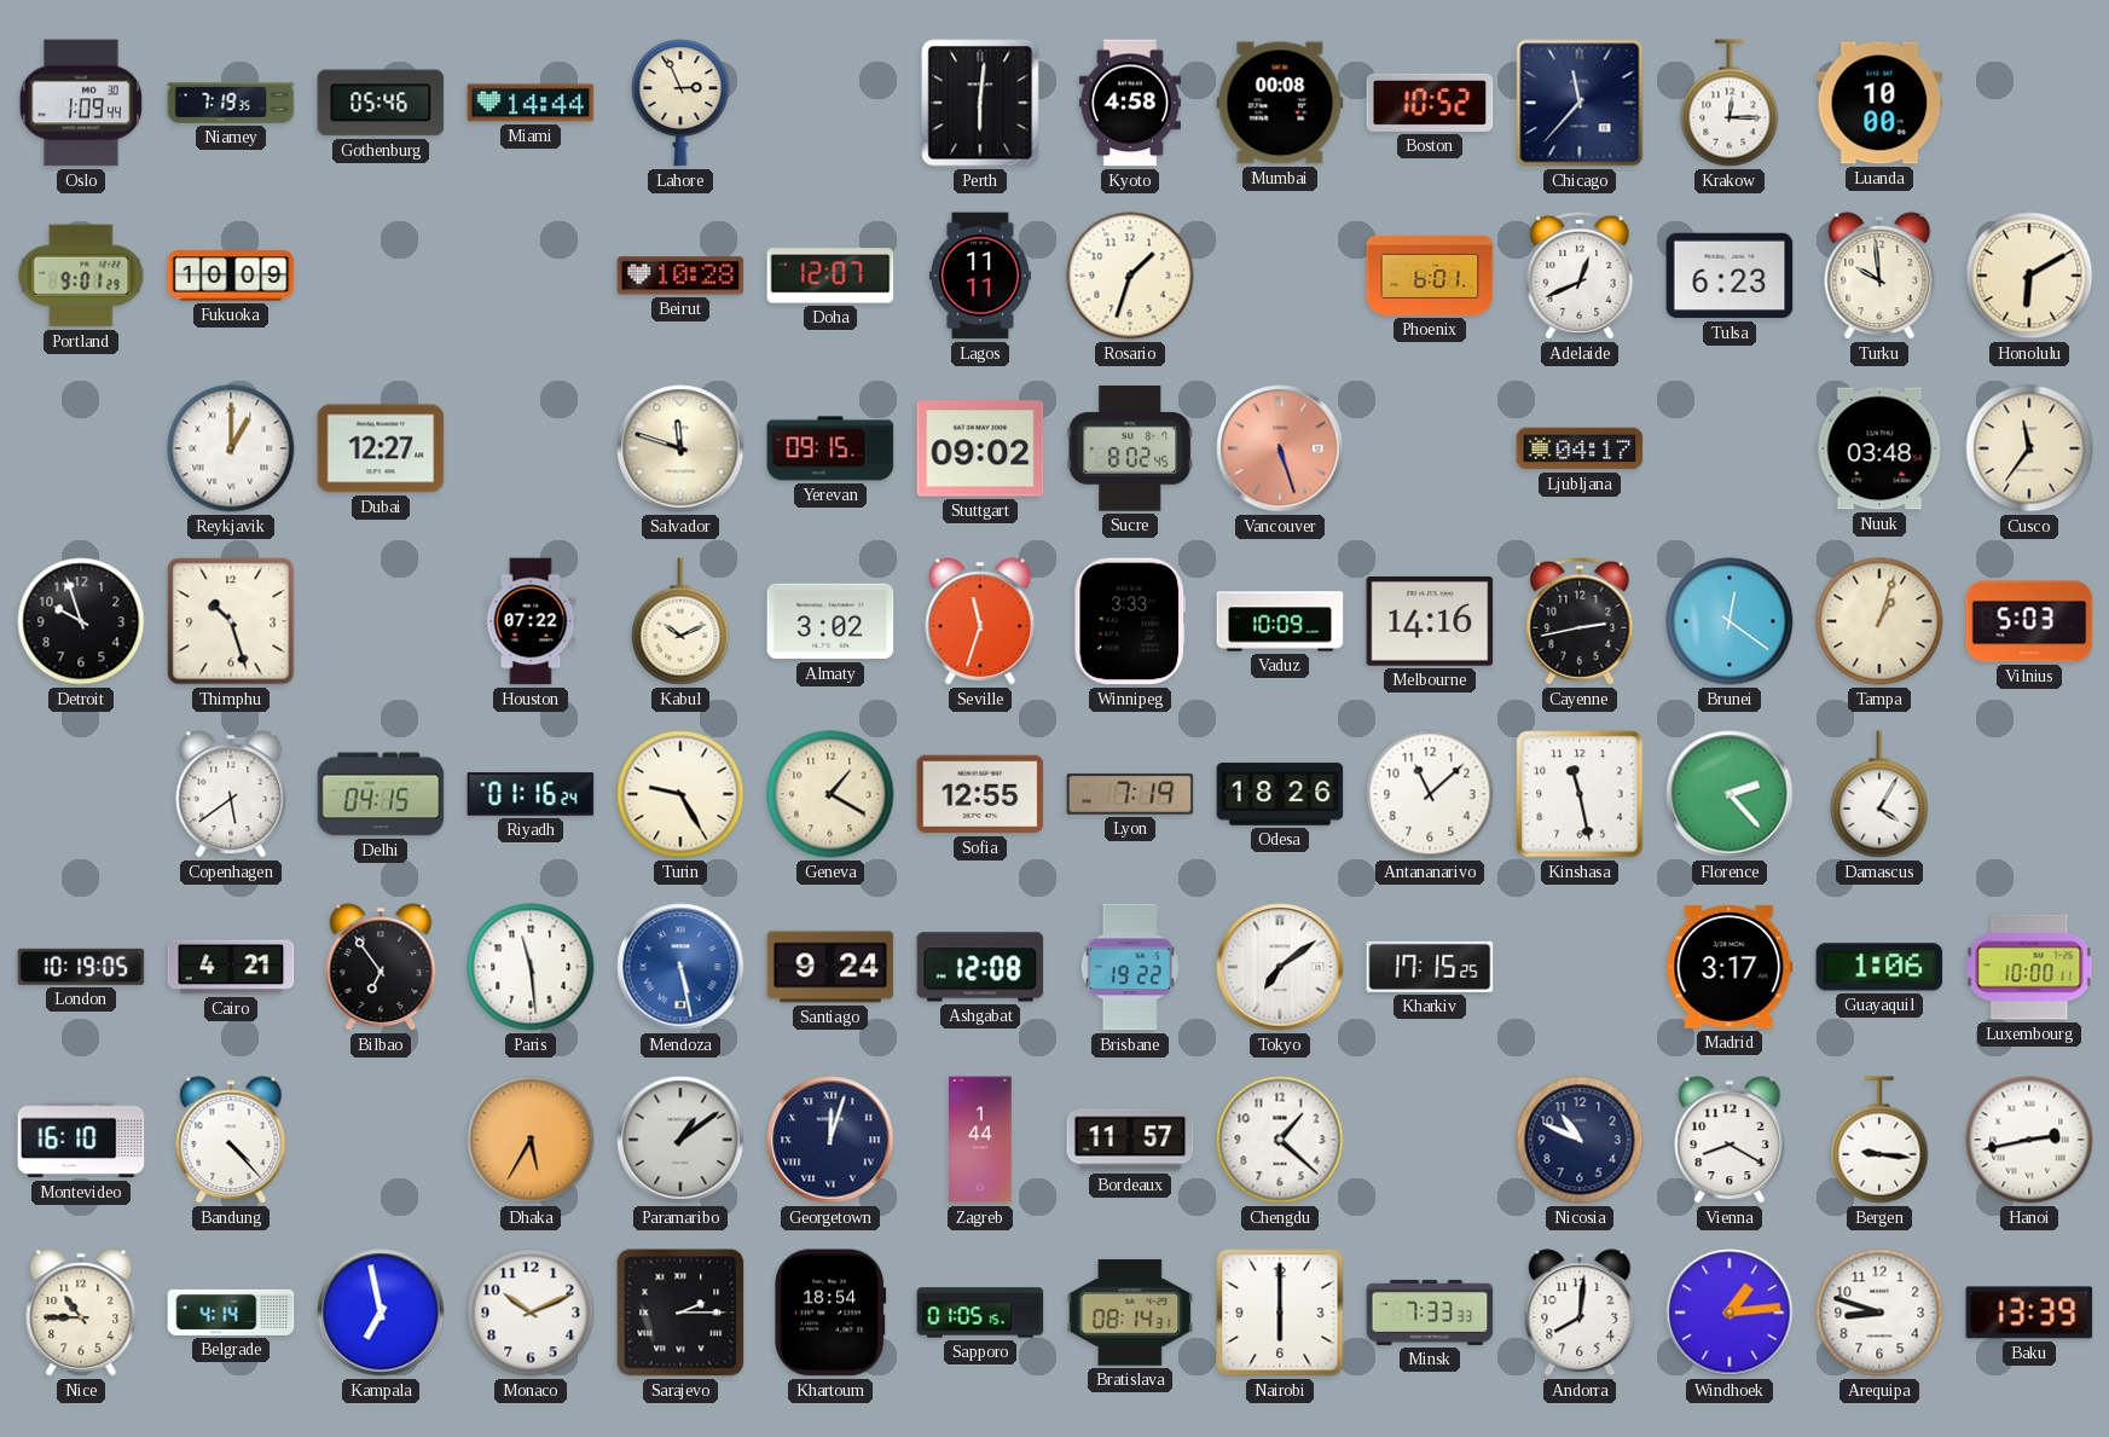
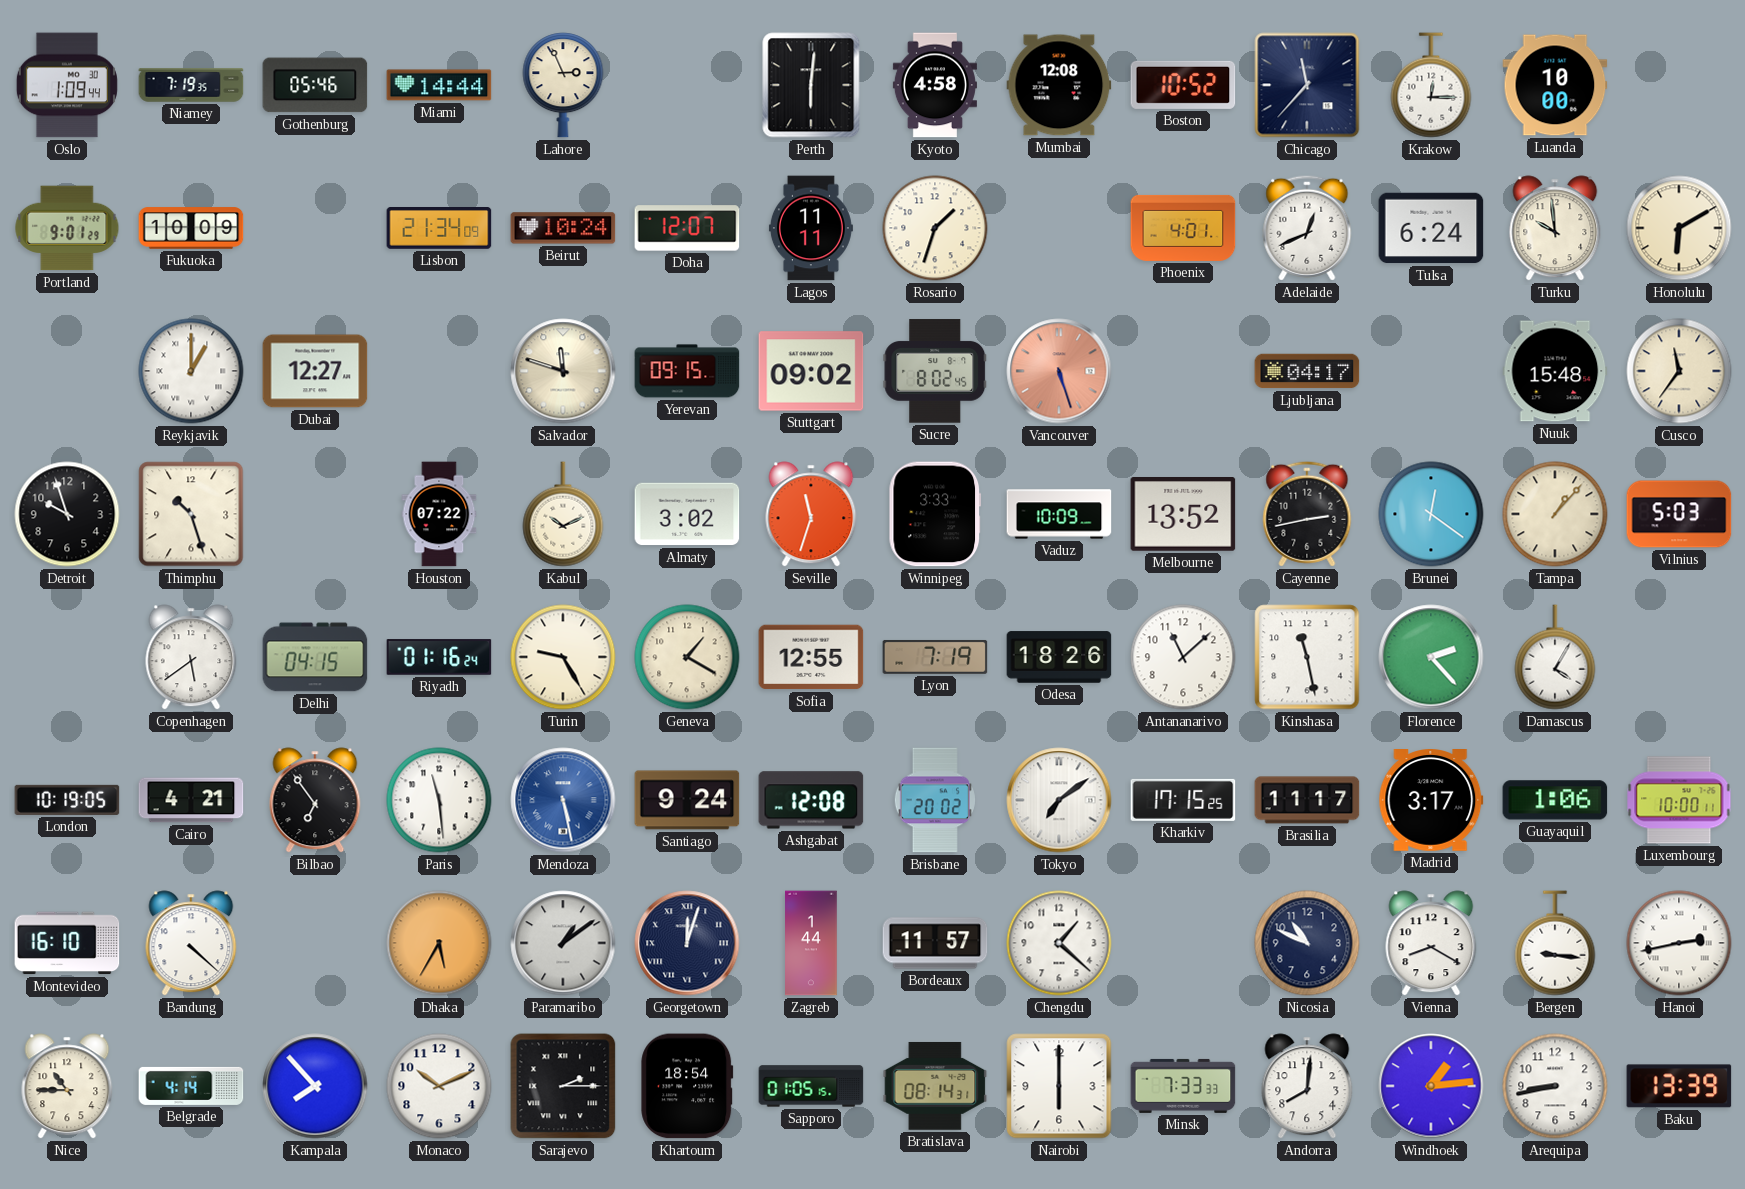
Mumbai: 00:08 -> 12:08
Lisbon: none -> 21:34
Beirut: 10:28 -> 10:24
Phoenix: 6:01 -> 4:01
Tulsa: 6:23 -> 6:24
Nuuk: 03:48 -> 15:48
Melbourne: 14:16 -> 13:52
Tampa: 1:03 -> 1:07
Brisbane: 19:22 -> 20:02
Brasilia: none -> 11:17
Bandung: 4:23 -> 4:22
Kampala: 6:58 -> 7:53
Arequipa: 8:48 -> 8:43
